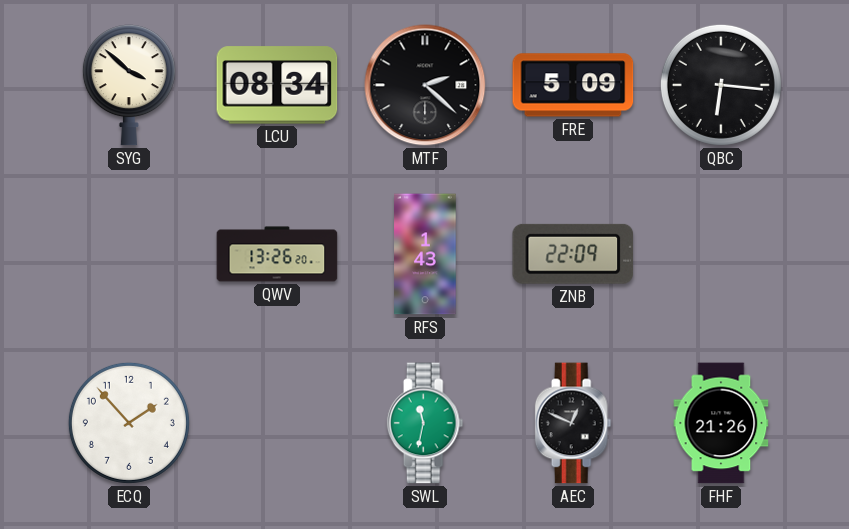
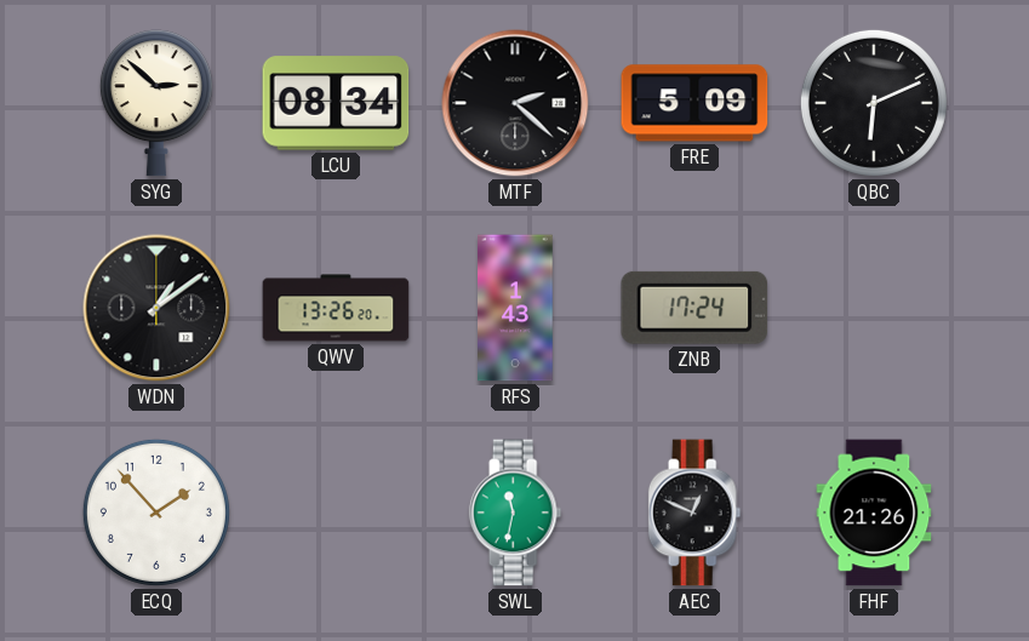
SYG: 3:52 -> 2:52
QBC: 6:16 -> 6:11
WDN: none -> 1:09
ZNB: 22:09 -> 17:24
